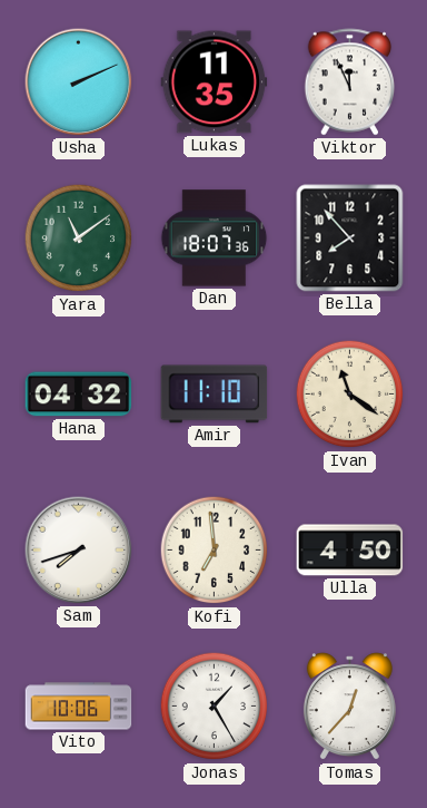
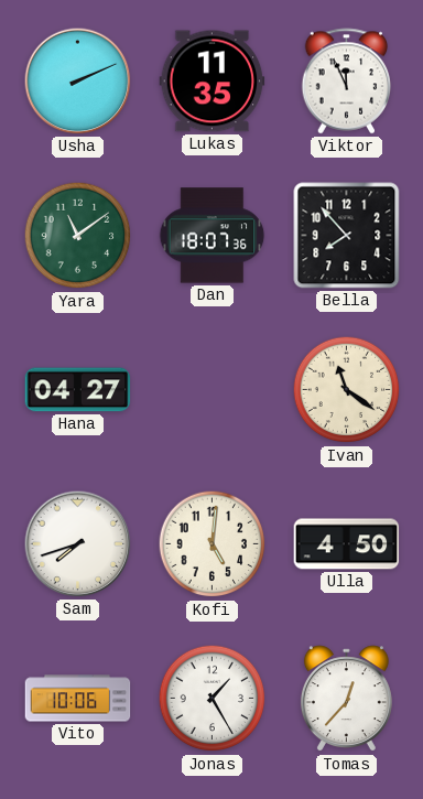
Hana: 04:32 -> 04:27
Amir: 11:10 -> none
Kofi: 6:59 -> 5:01
